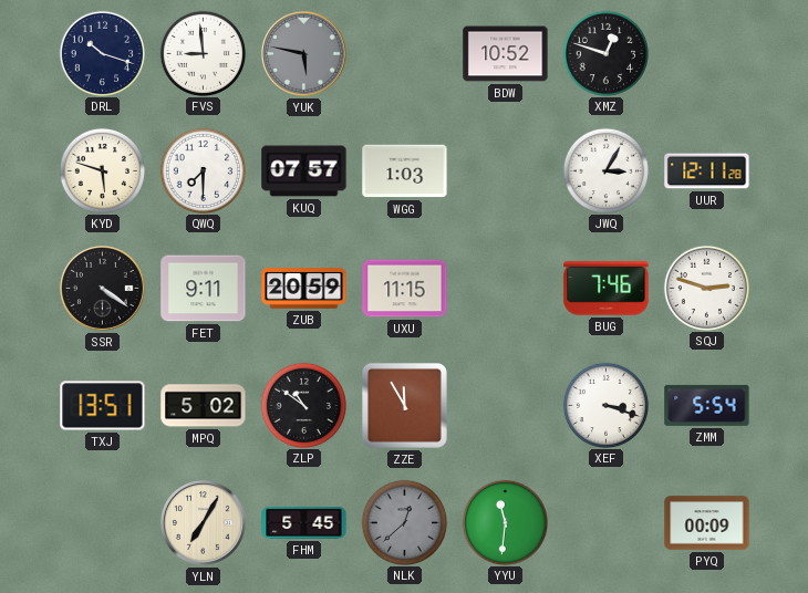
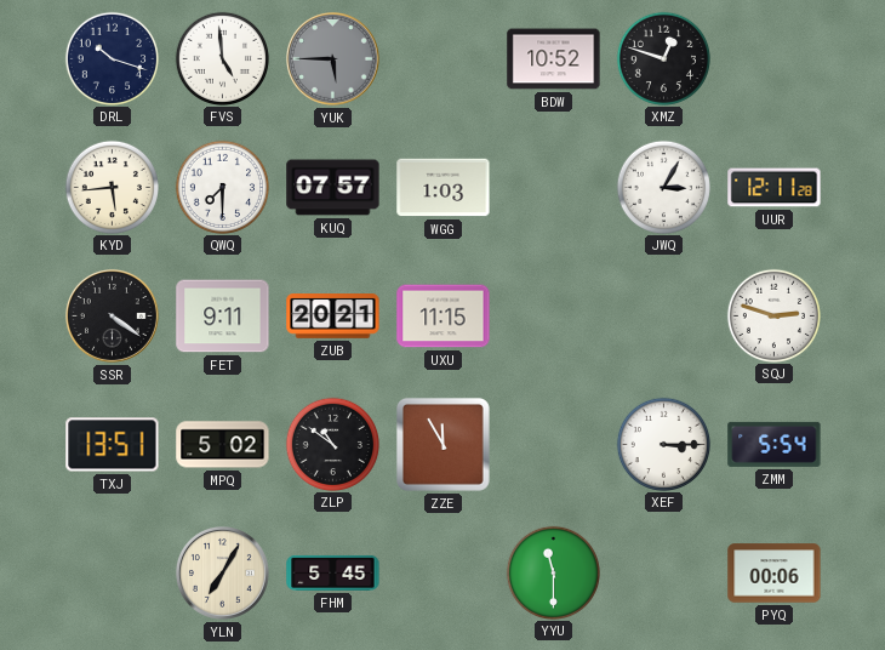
FVS: 8:59 -> 4:59
YUK: 5:47 -> 5:45
KYD: 5:48 -> 5:44
ZUB: 20:59 -> 20:21
BUG: 7:46 -> none
XEF: 3:18 -> 3:15
NLK: 12:38 -> none
YYU: 11:31 -> 11:30
PYQ: 00:09 -> 00:06
